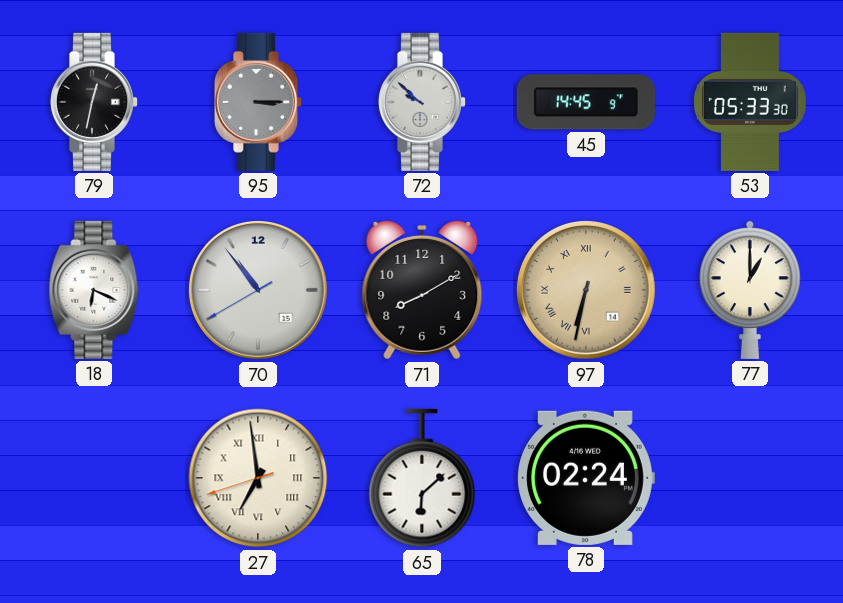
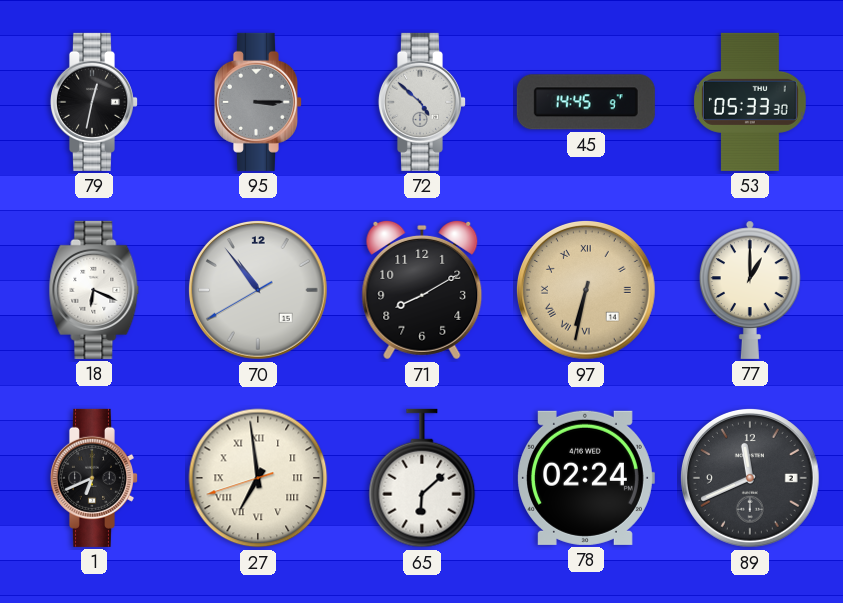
72: 9:52 -> 4:52
1: none -> 6:41
89: none -> 11:41
